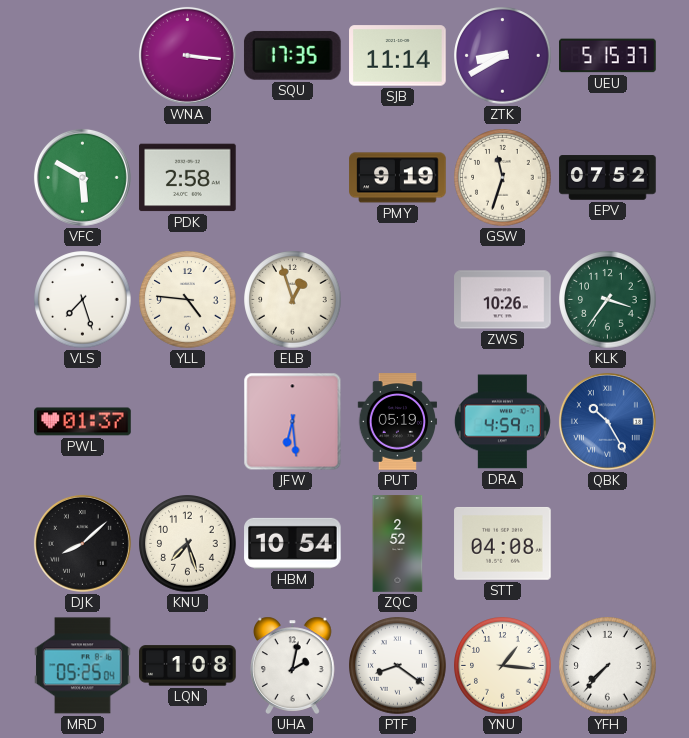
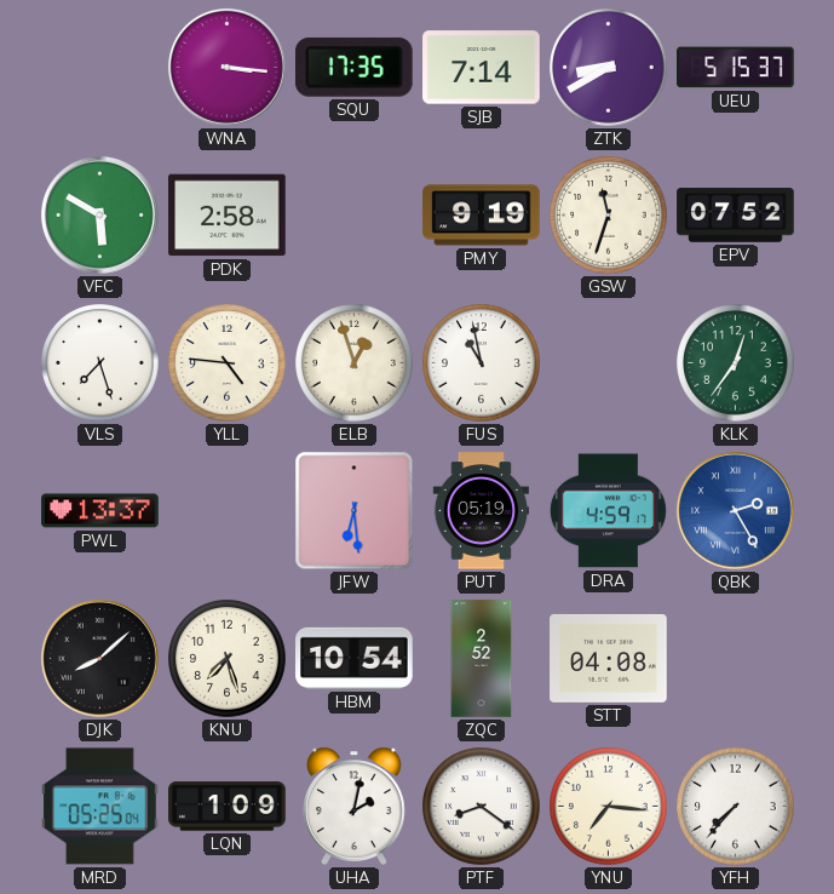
SJB: 11:14 -> 7:14
FUS: none -> 10:58
ZWS: 10:26 -> none
KLK: 3:36 -> 12:36
PWL: 01:37 -> 13:37
QBK: 10:25 -> 2:25
LQN: 1:08 -> 1:09
YNU: 1:16 -> 7:16
